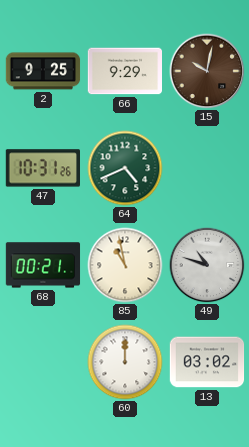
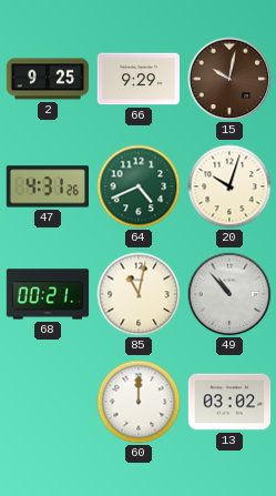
47: 10:31 -> 4:31
20: none -> 10:03
85: 10:58 -> 11:02
49: 10:48 -> 10:53
